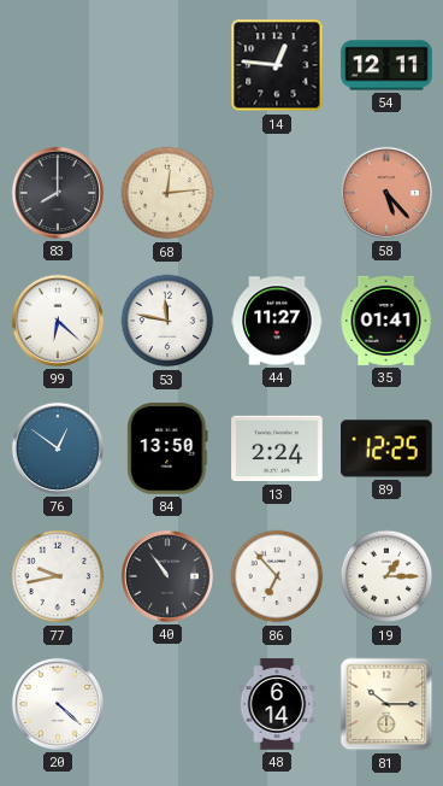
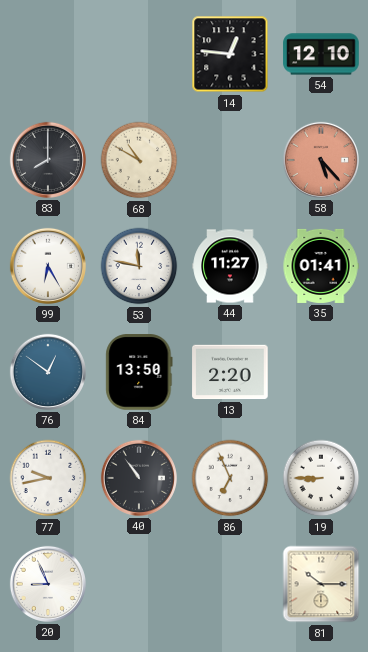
54: 12:11 -> 12:10
68: 12:14 -> 10:50
99: 6:22 -> 6:25
13: 2:24 -> 2:20
89: 12:25 -> none
86: 6:53 -> 6:56
19: 1:15 -> 8:45
20: 4:22 -> 8:56
48: 6:14 -> none
